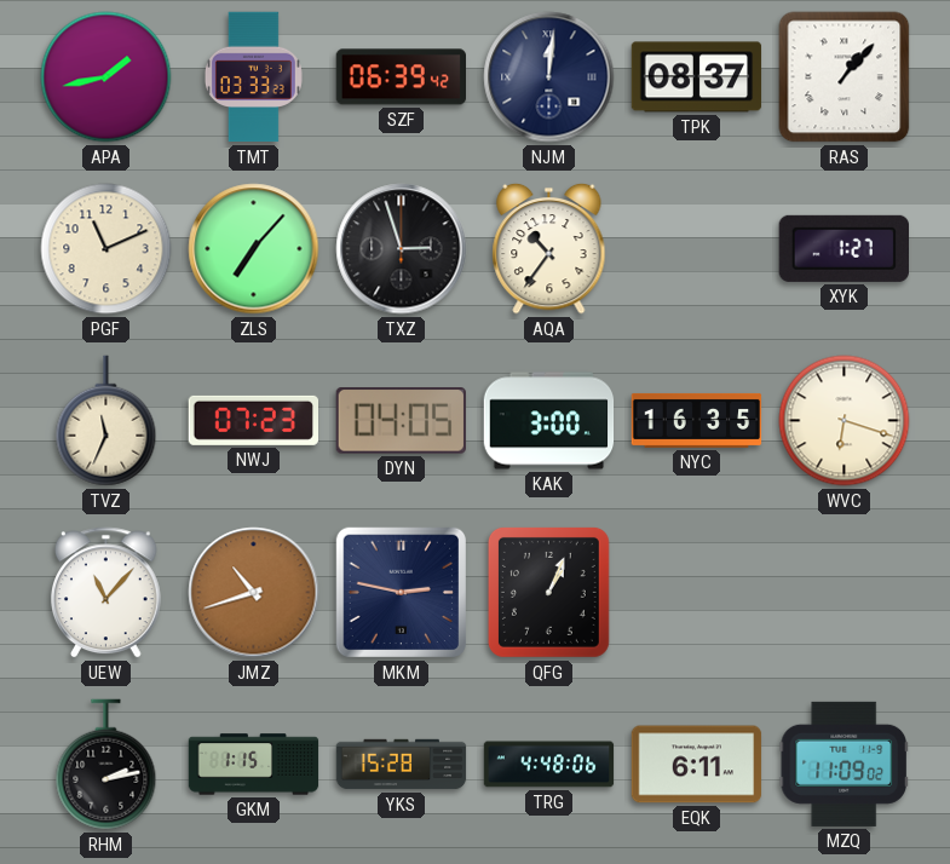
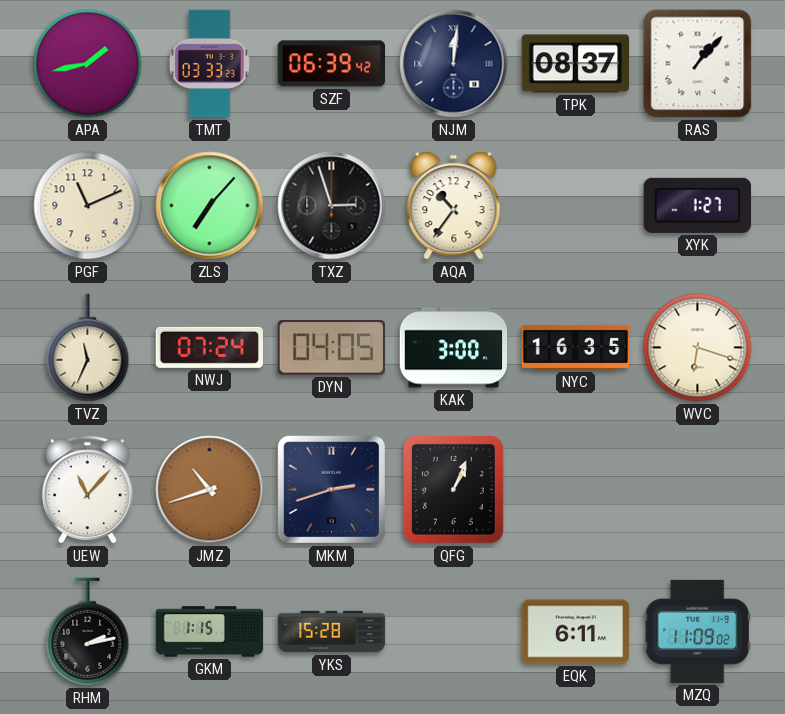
NWJ: 07:23 -> 07:24
MKM: 2:47 -> 2:42
TRG: 4:48 -> none
